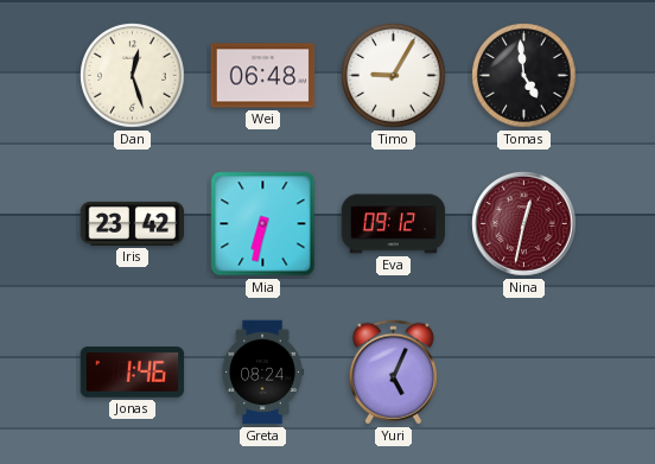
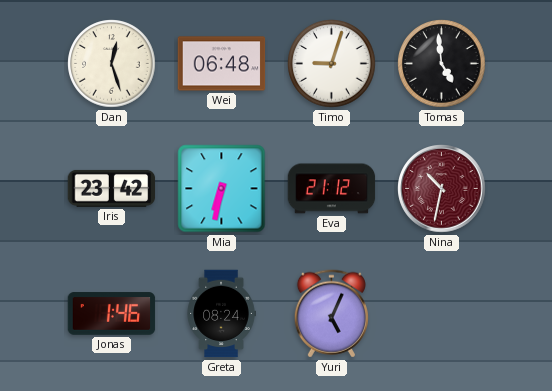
Timo: 9:05 -> 9:03
Eva: 09:12 -> 21:12
Nina: 12:32 -> 10:32
